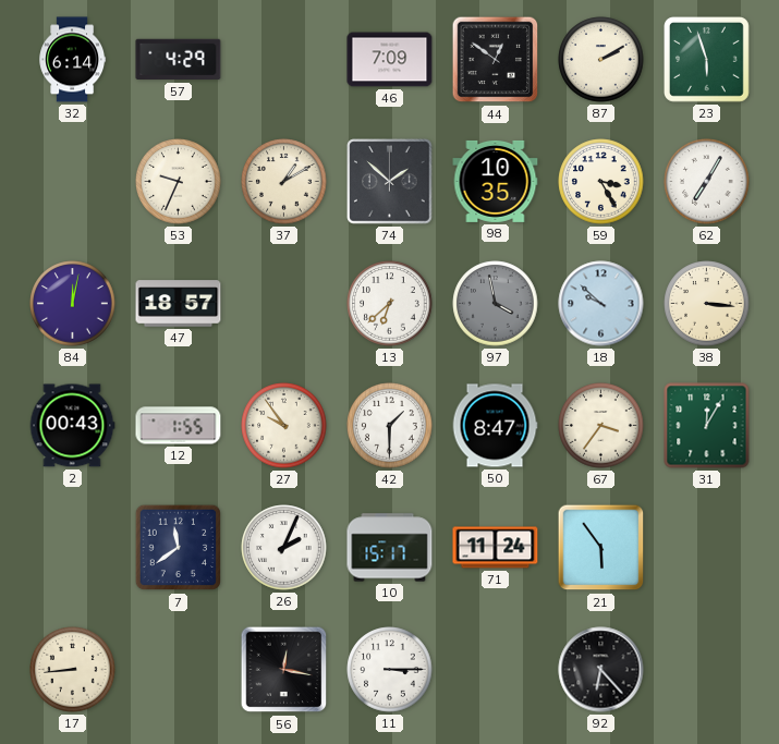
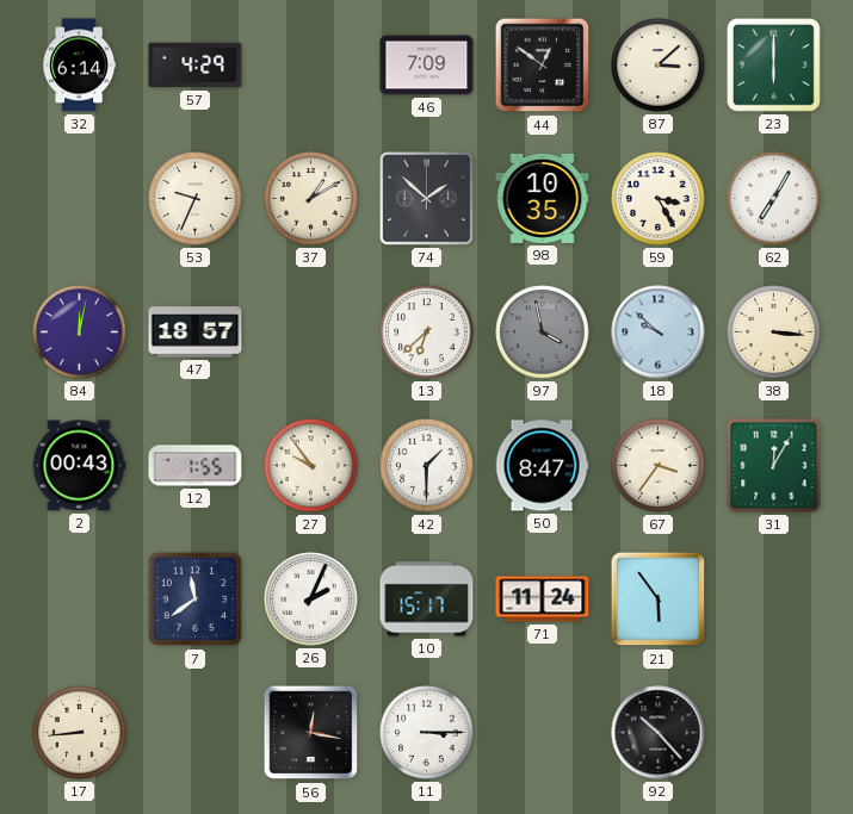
87: 2:10 -> 3:08
23: 5:57 -> 6:00
92: 6:23 -> 10:23
